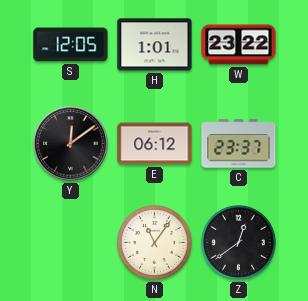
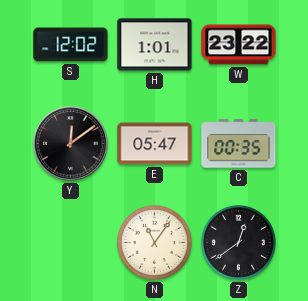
S: 12:05 -> 12:02
E: 06:12 -> 05:47
C: 23:37 -> 00:35
